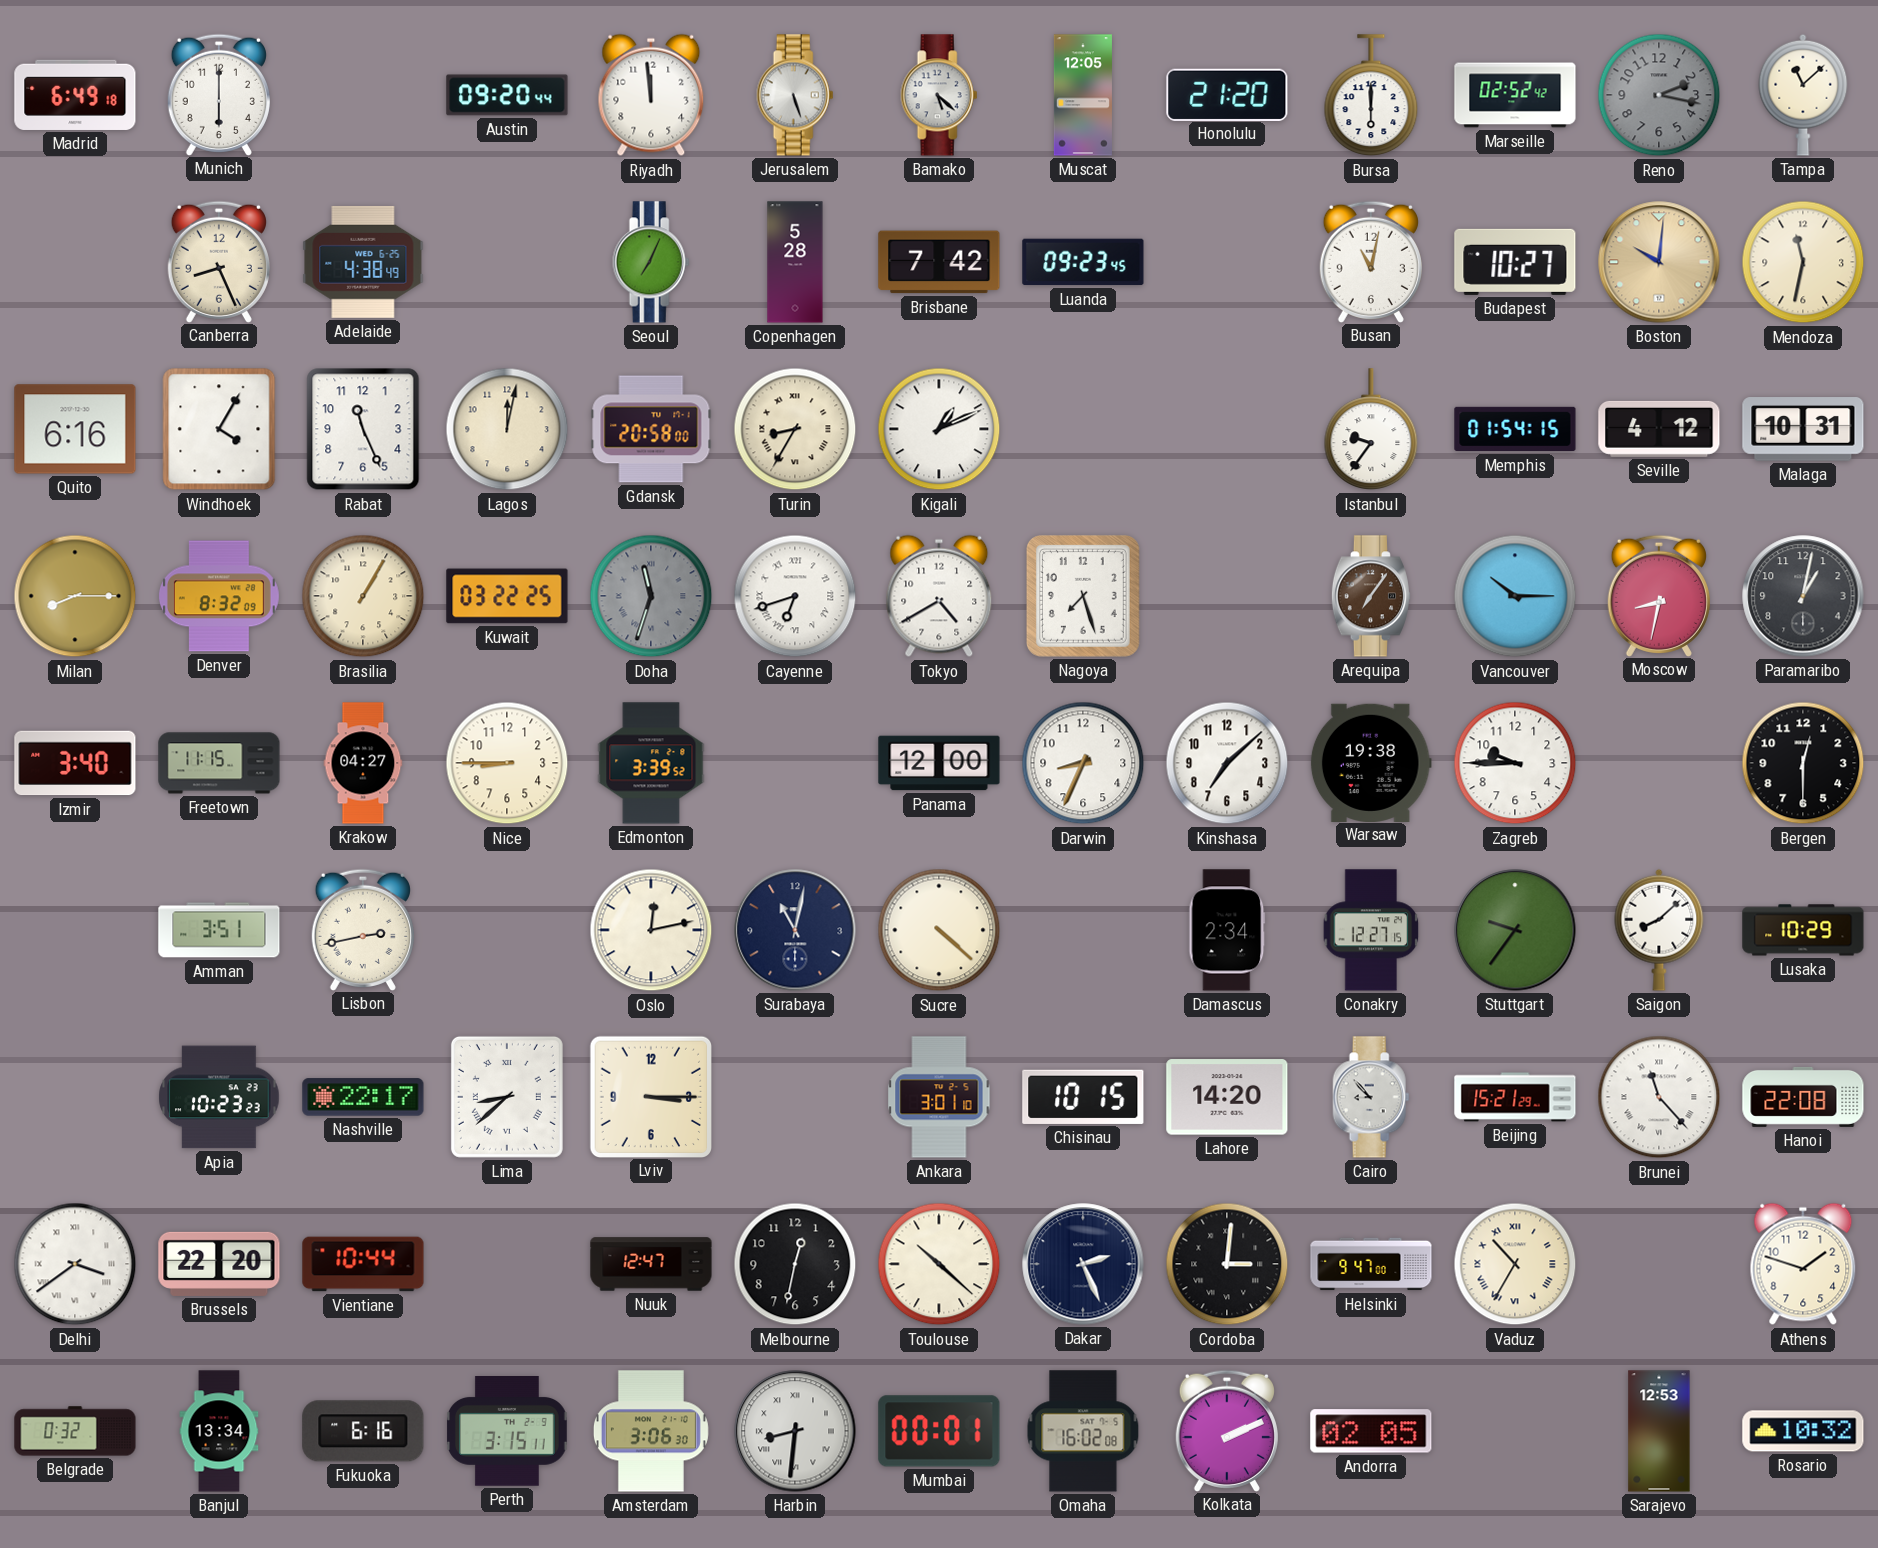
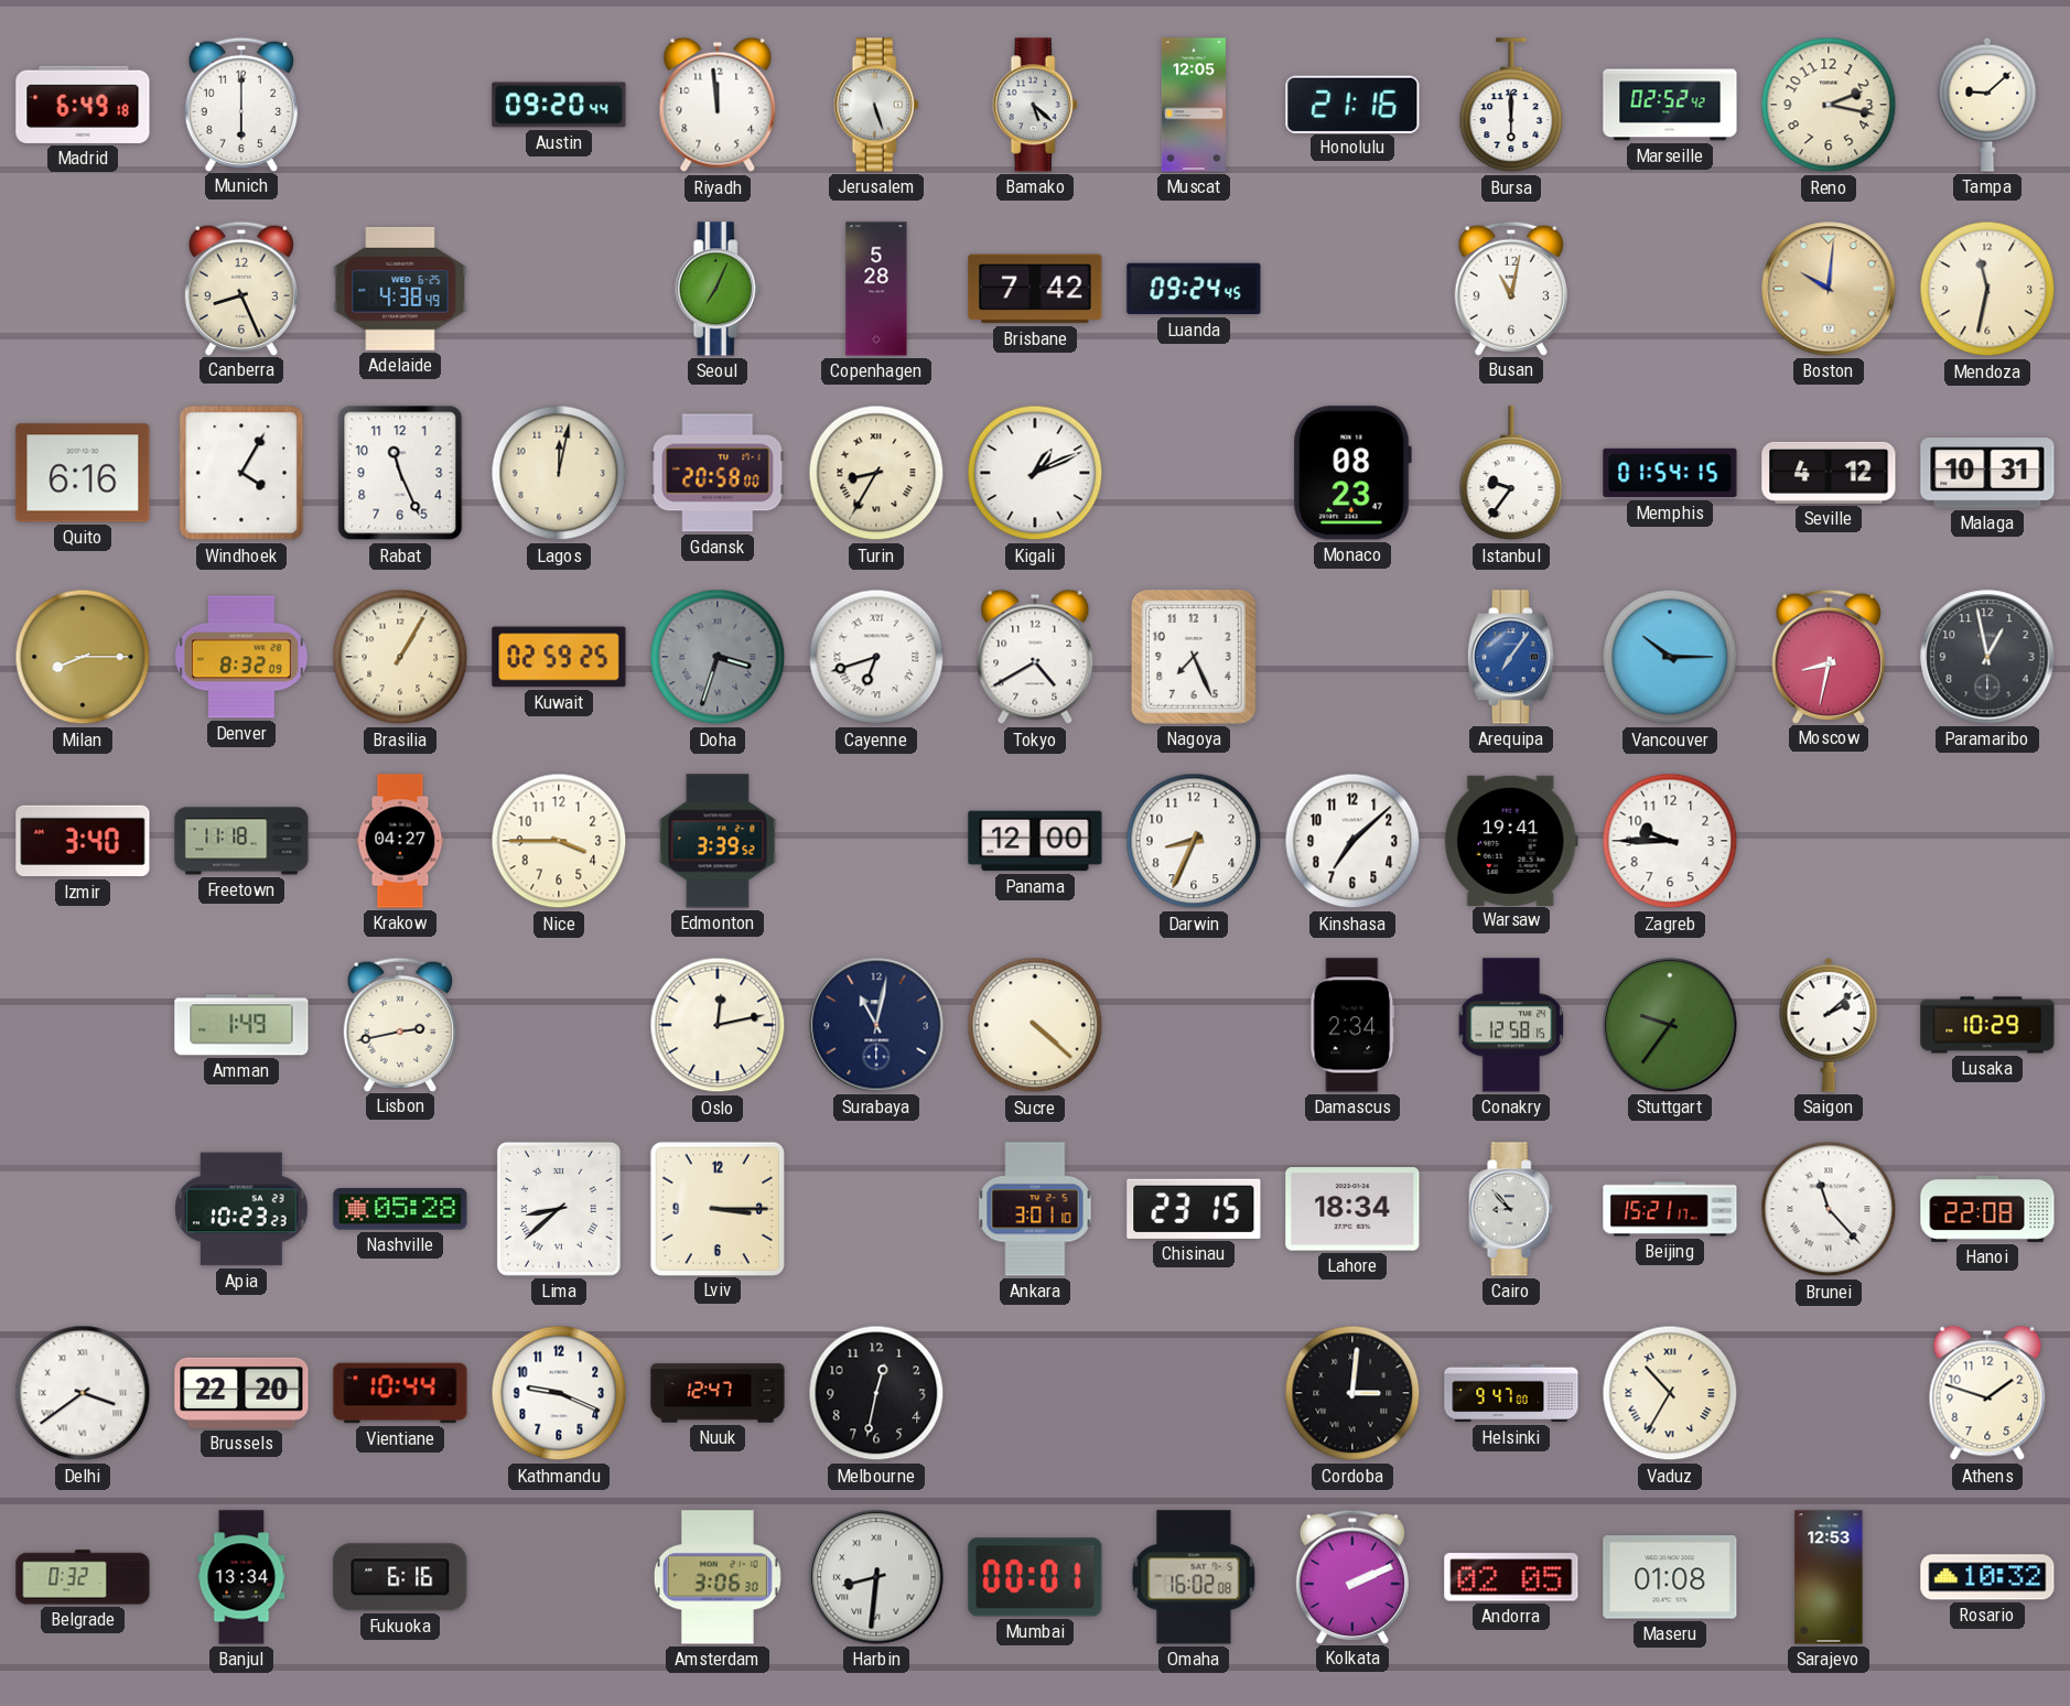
Honolulu: 21:20 -> 21:16
Reno dial: grey -> cream
Tampa: 11:08 -> 9:08
Luanda: 09:23 -> 09:24
Budapest: 10:27 -> none
Monaco: none -> 08:23
Kuwait: 03:22 -> 02:59
Doha: 11:33 -> 3:33
Nagoya: 7:27 -> 7:26
Arequipa dial: brown -> blue
Paramaribo: 1:02 -> 12:58
Freetown: 11:15 -> 11:18
Nice: 8:45 -> 3:45
Warsaw: 19:38 -> 19:41
Bergen: 12:30 -> none
Amman: 3:51 -> 1:49
Conakry: 12:27 -> 12:58
Saigon: 8:08 -> 2:08
Nashville: 22:17 -> 05:28
Chisinau: 10:15 -> 23:15
Lahore: 14:20 -> 18:34
Beijing: 15:21:29 -> 15:21:17
Kathmandu: none -> 9:19
Toulouse: 10:22 -> none
Dakar: 2:26 -> none
Perth: 3:15 -> none
Maseru: none -> 01:08
